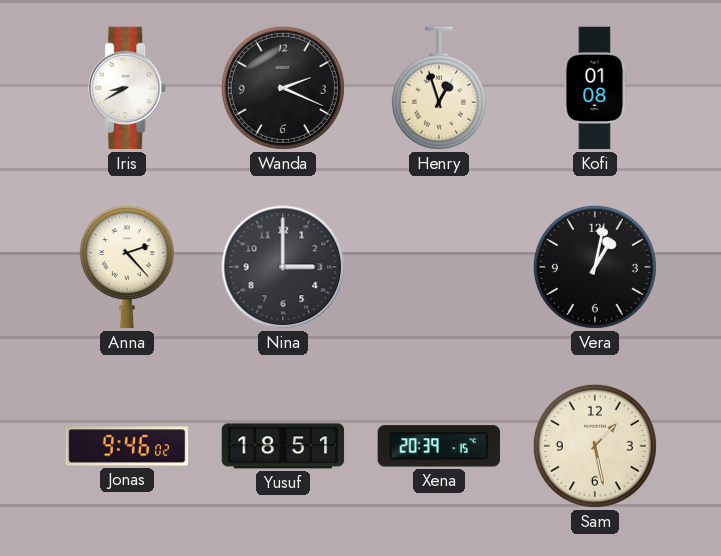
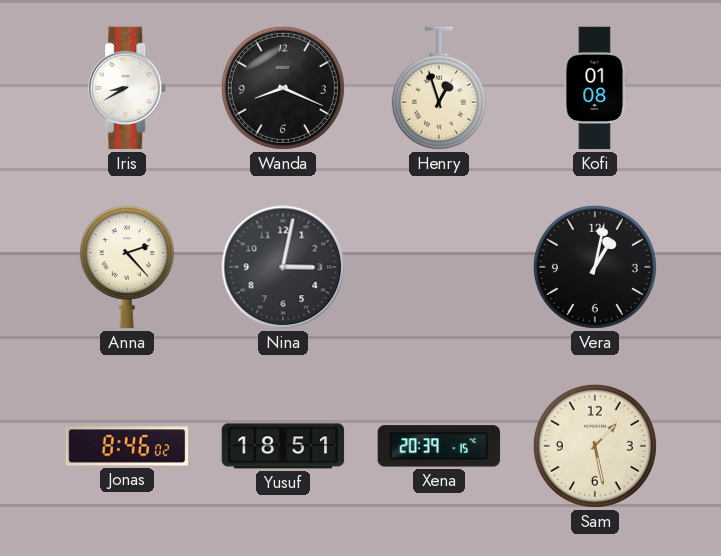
Wanda: 2:19 -> 8:19
Nina: 3:00 -> 3:02
Jonas: 9:46 -> 8:46
